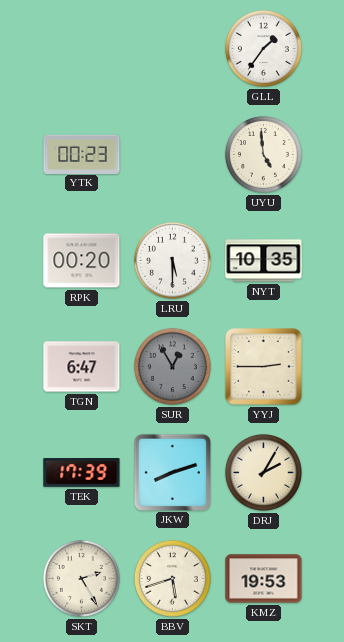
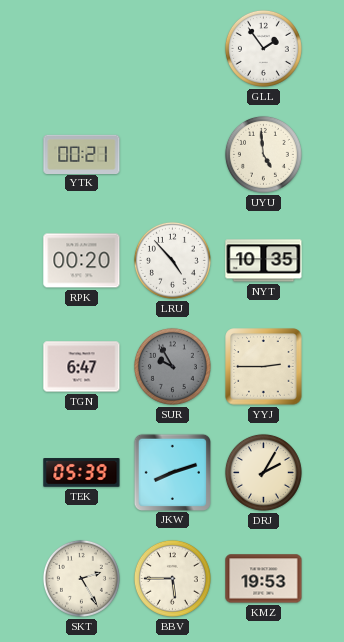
GLL: 1:36 -> 1:54
YTK: 00:23 -> 00:21
LRU: 5:30 -> 4:53
SUR: 12:55 -> 9:55
TEK: 17:39 -> 05:39
BBV: 5:42 -> 5:45
